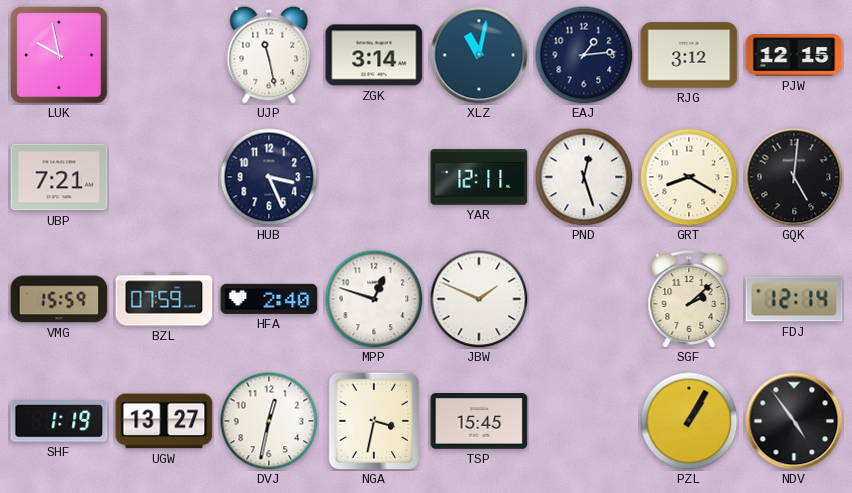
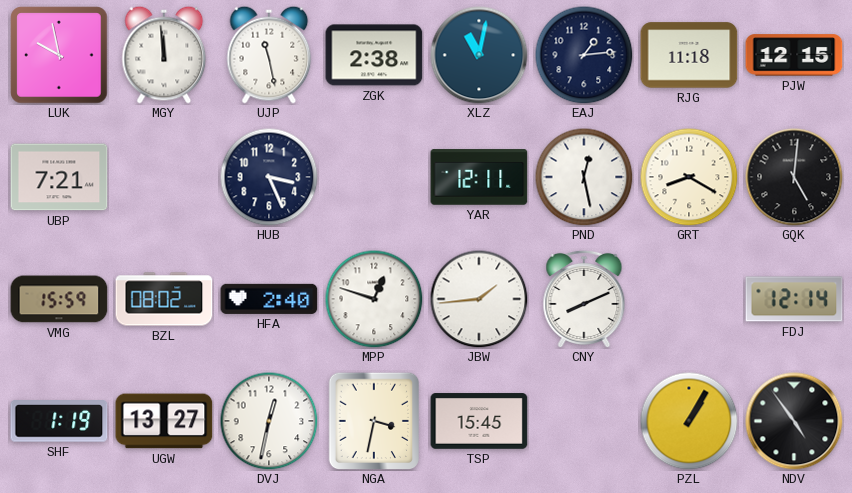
MGY: none -> 11:59
ZGK: 3:14 -> 2:38
RJG: 3:12 -> 11:18
PND: 12:27 -> 12:28
BZL: 07:59 -> 08:02
JBW: 1:49 -> 1:44
CNY: none -> 8:11
SGF: 2:08 -> none
